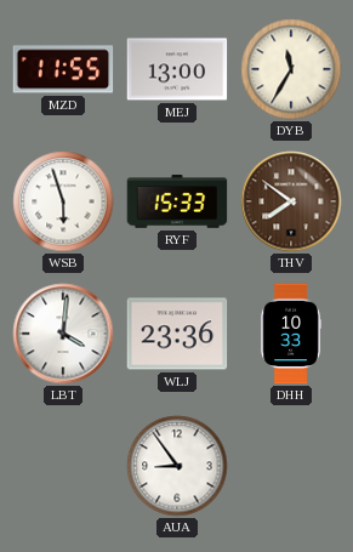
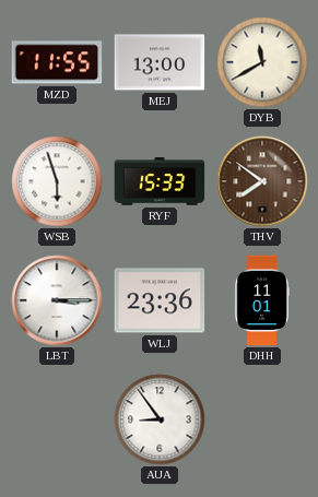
DYB: 11:35 -> 11:40
LBT: 4:01 -> 3:15
DHH: 10:33 -> 11:01
